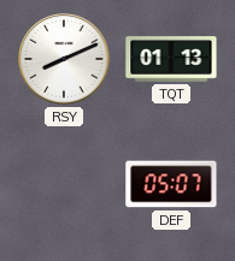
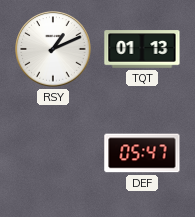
RSY: 8:11 -> 1:11
DEF: 05:07 -> 05:47
